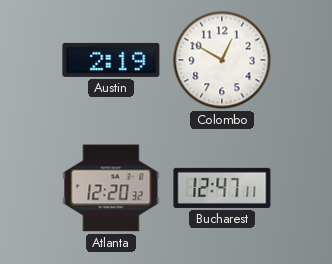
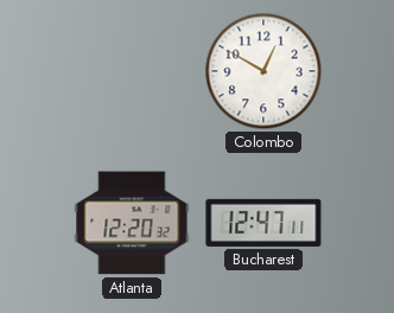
Austin: 2:19 -> none
